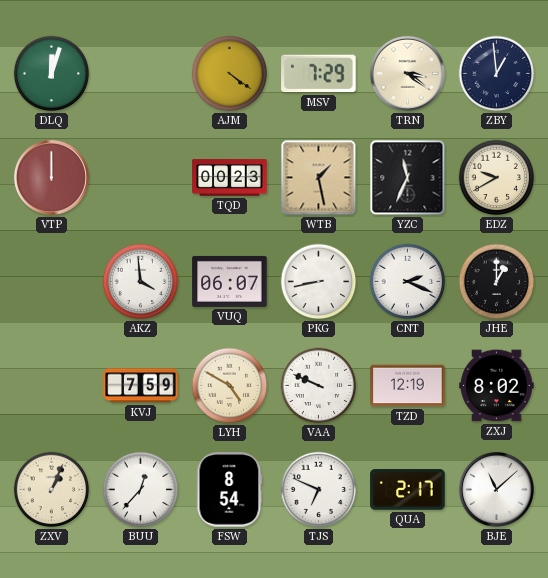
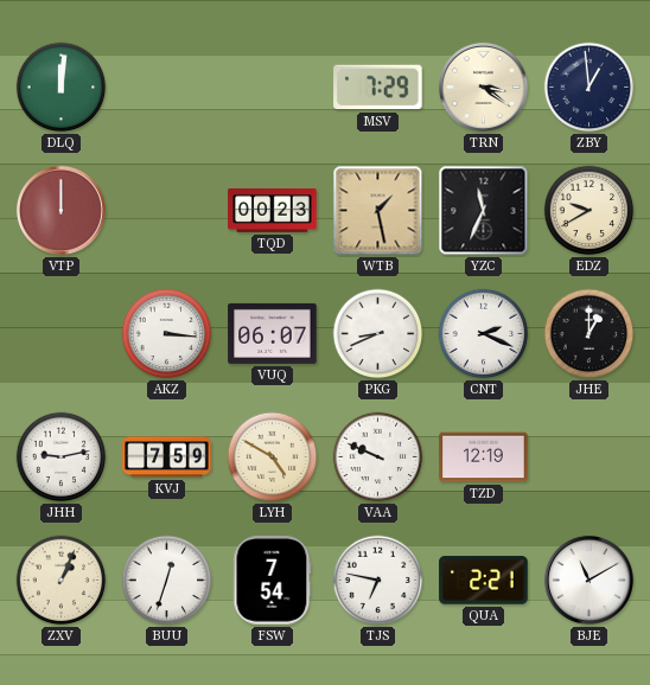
DLQ: 12:03 -> 12:01
AJM: 4:21 -> none
AKZ: 3:59 -> 3:16
PKG: 8:43 -> 8:41
JHH: none -> 9:13
ZXJ: 8:02 -> none
BUU: 12:37 -> 12:33
FSW: 8:54 -> 7:54
TJS: 6:49 -> 6:47
QUA: 2:17 -> 2:21
BJE: 11:08 -> 11:10
